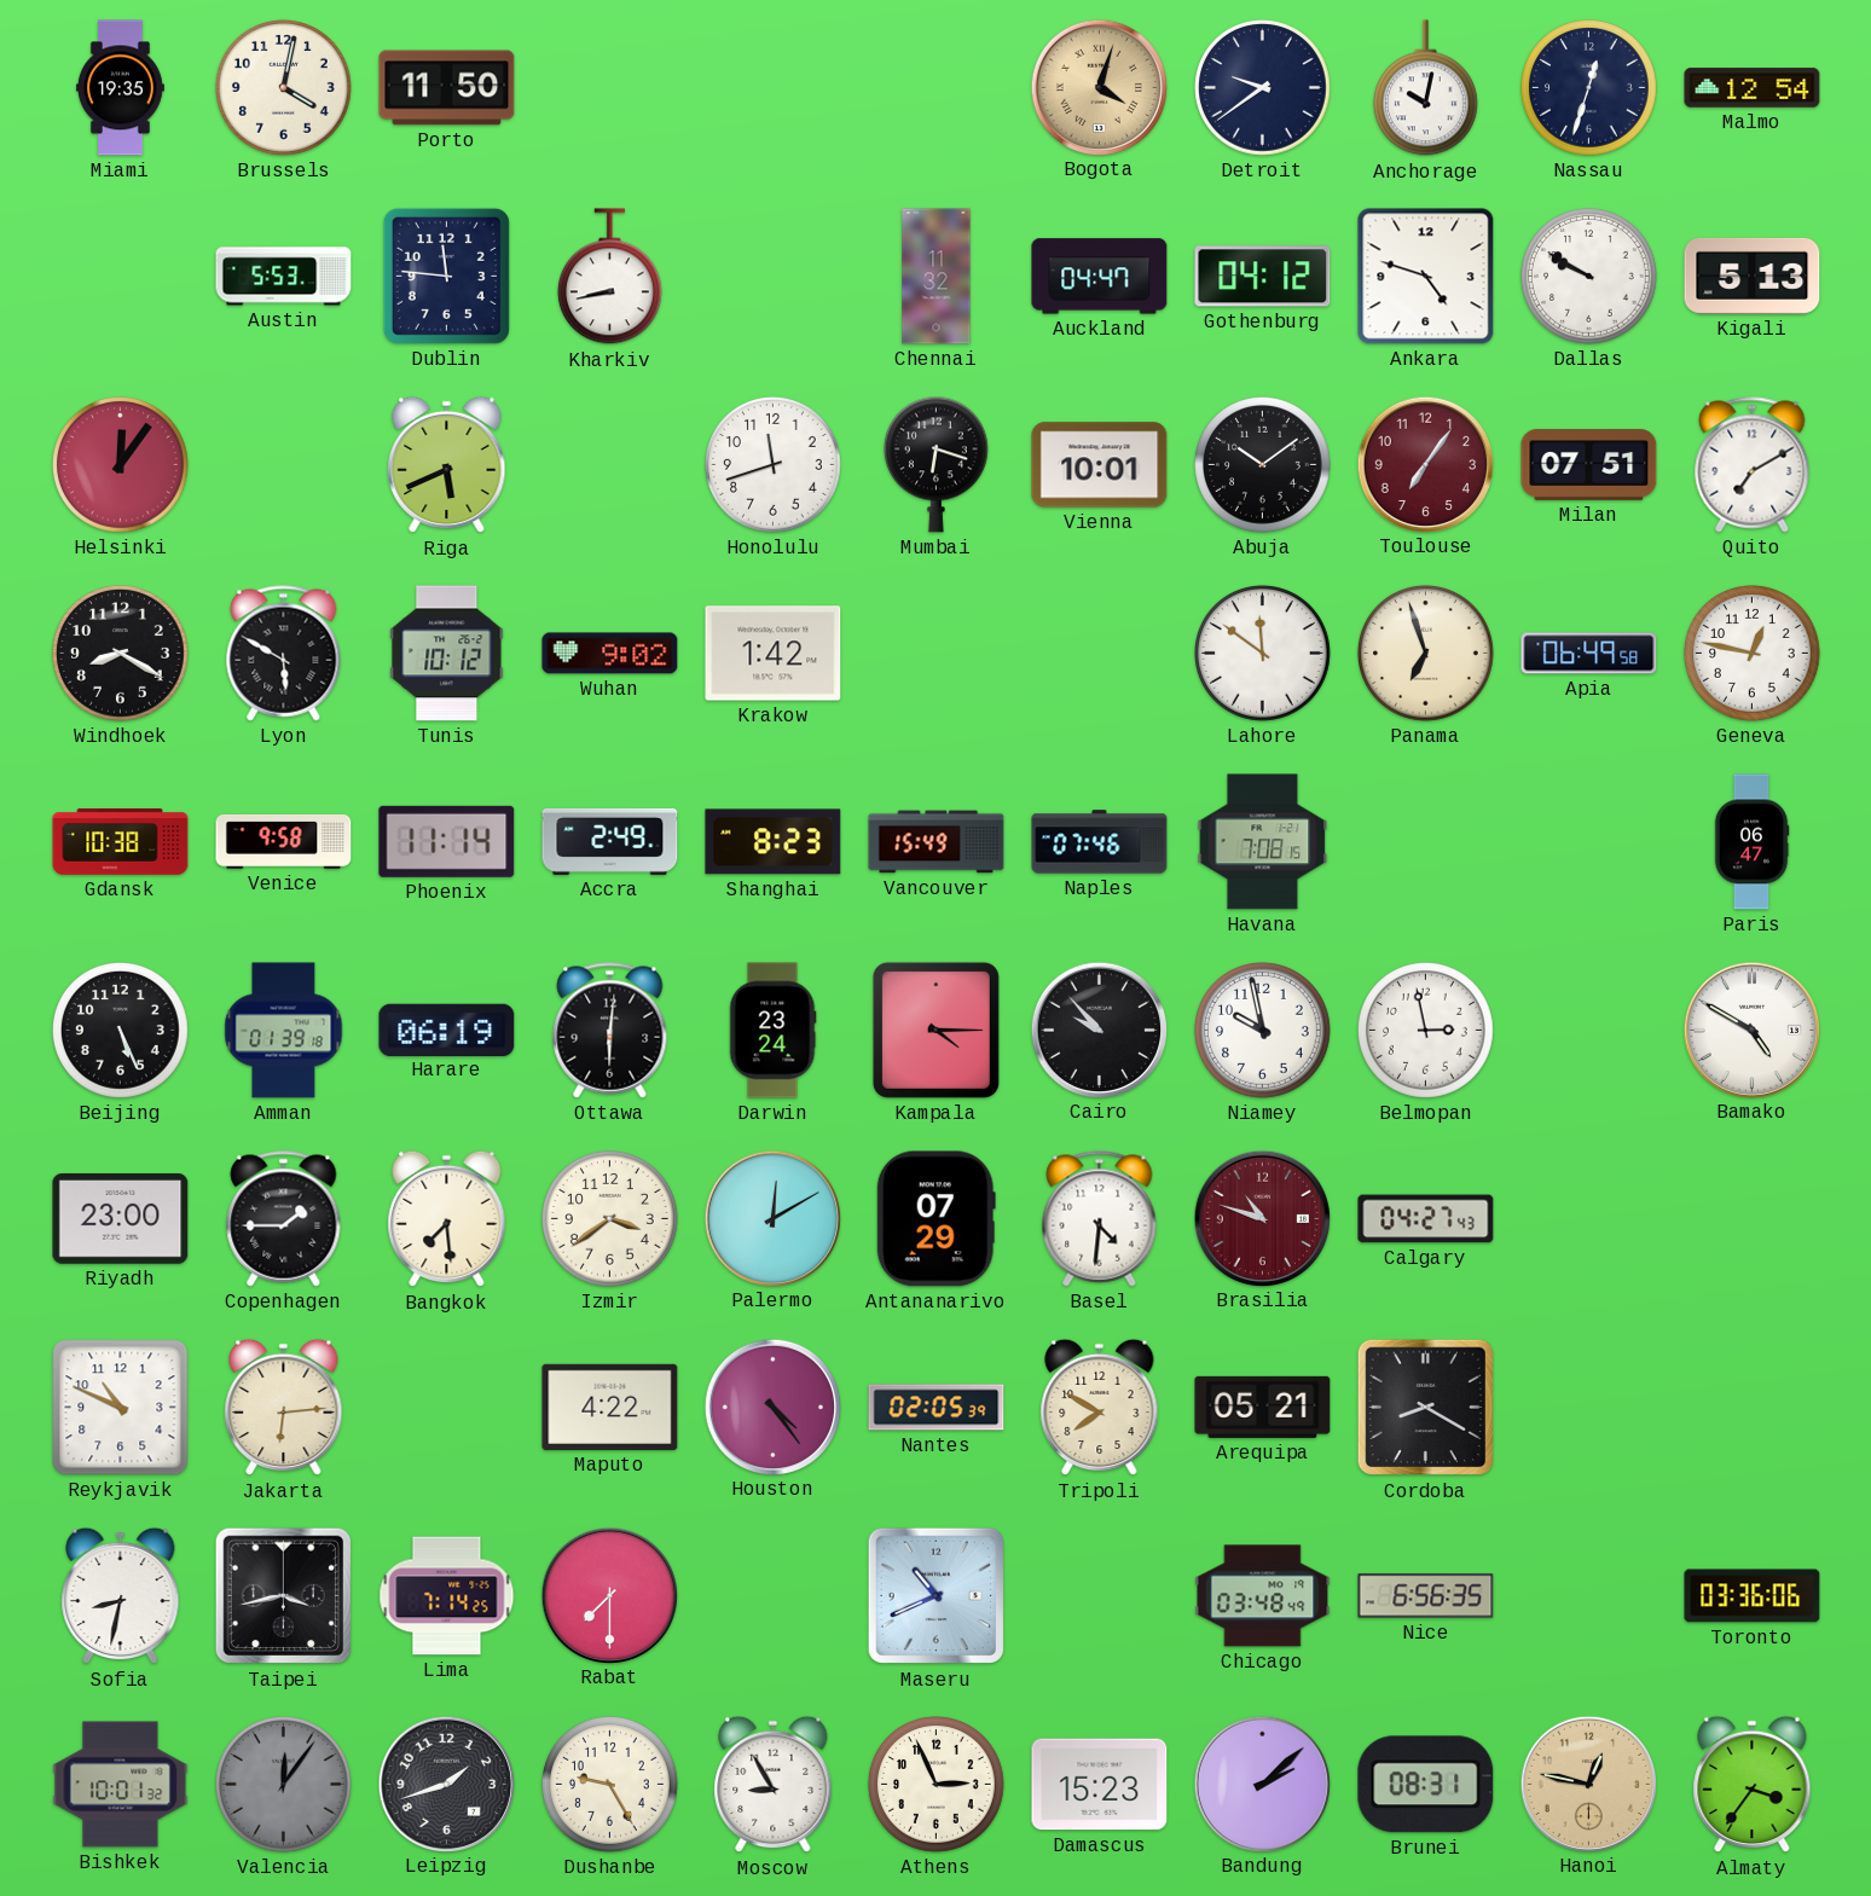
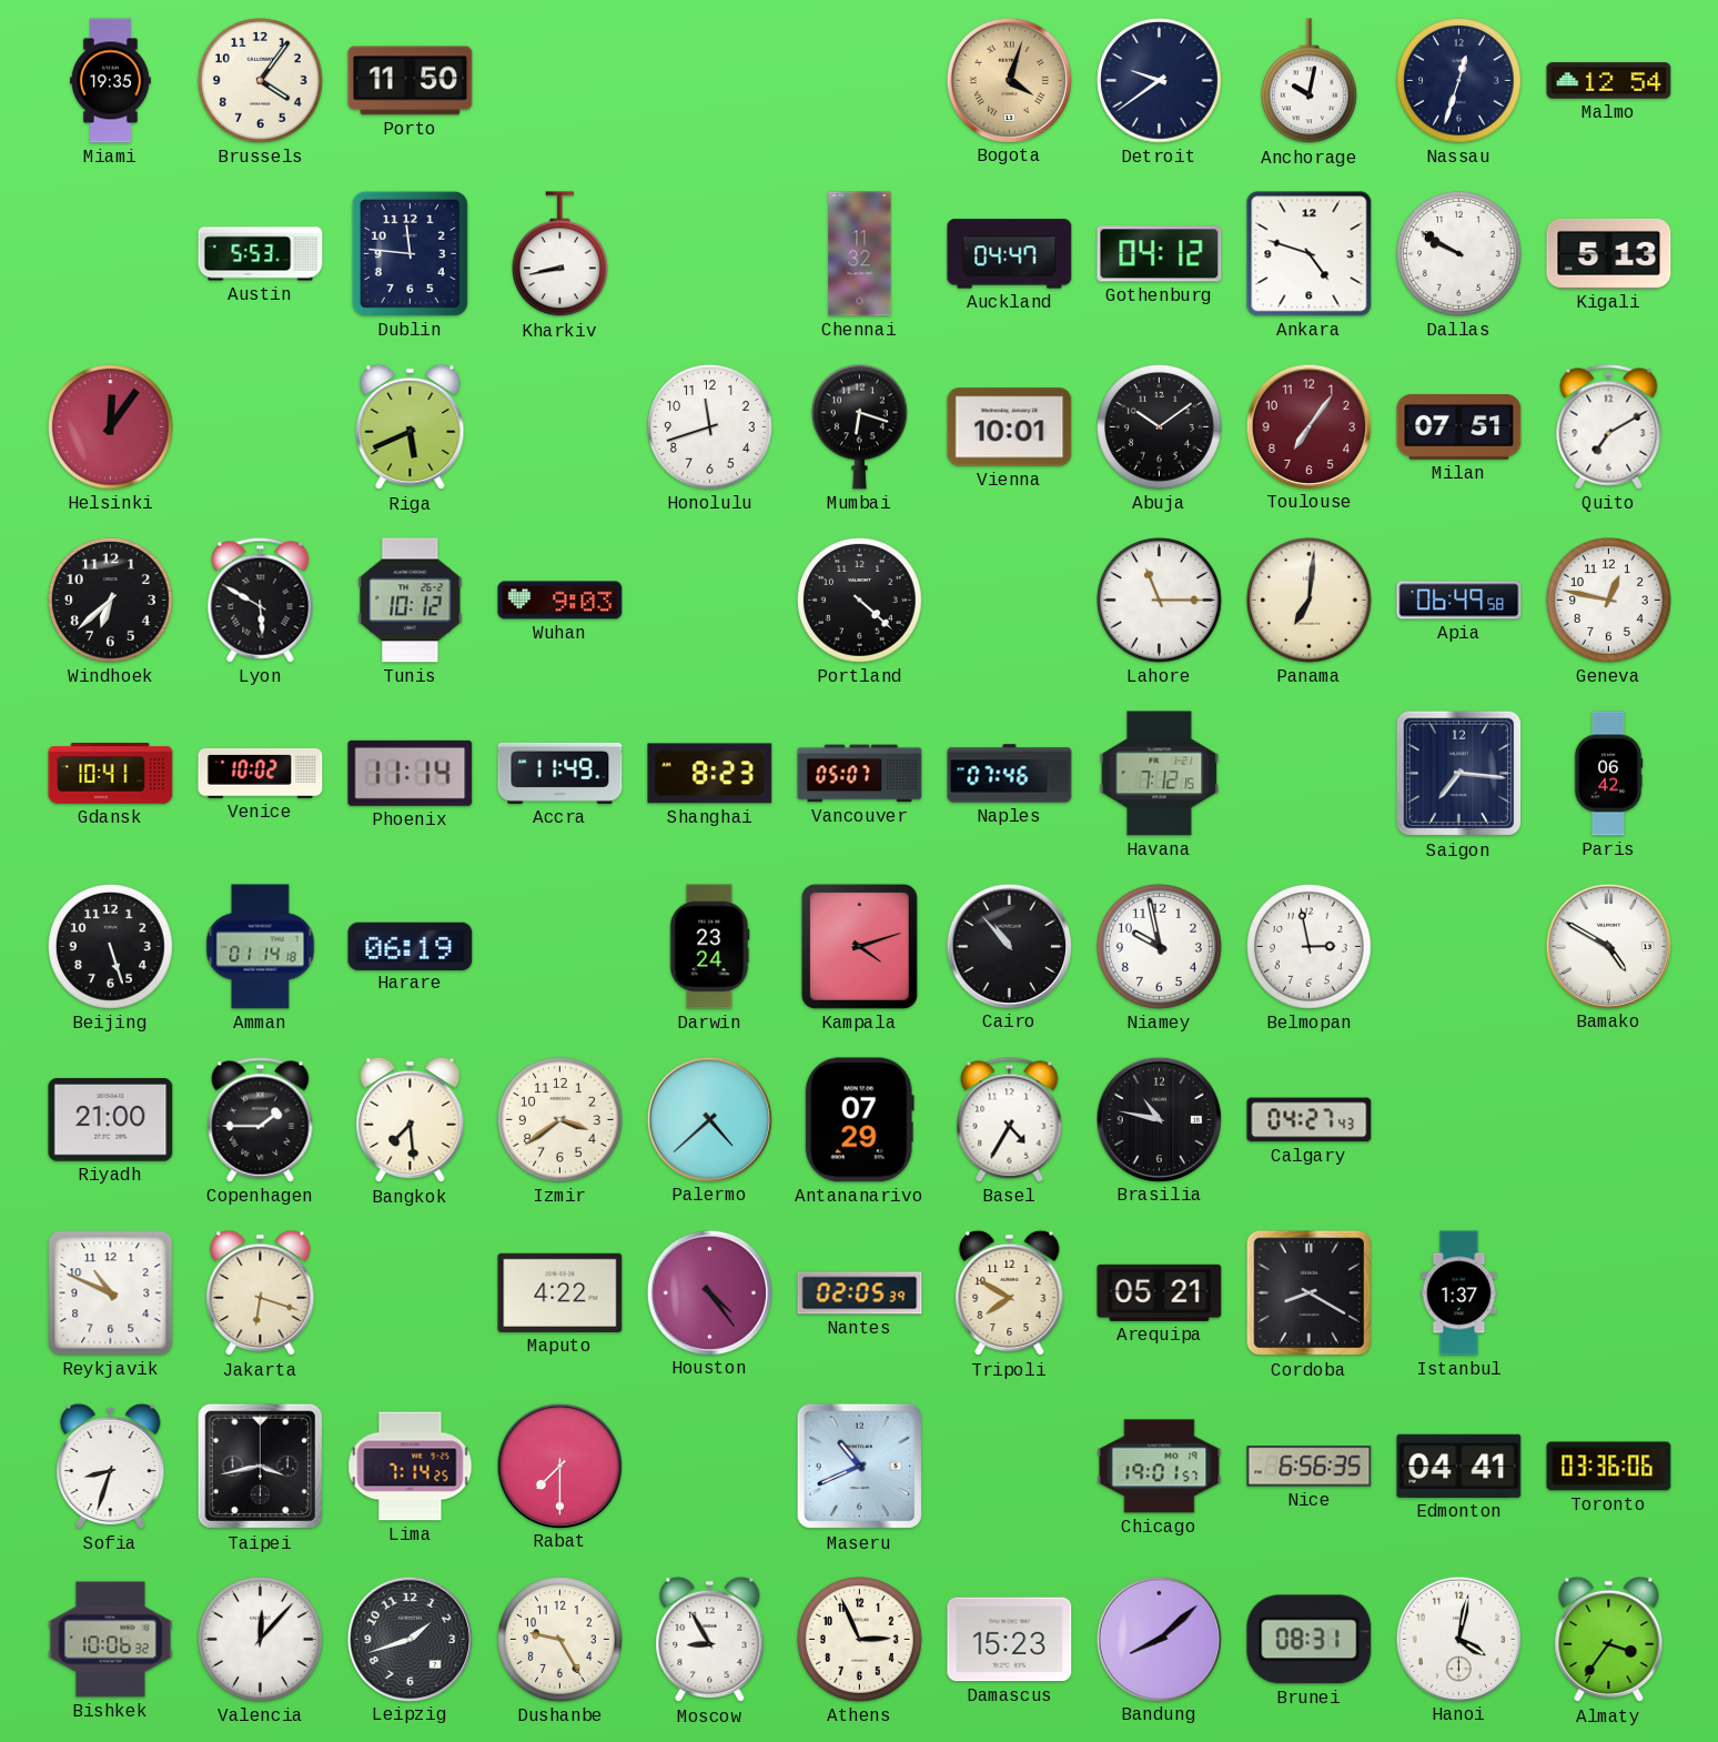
Brussels: 4:02 -> 4:06
Windhoek: 8:20 -> 6:38
Wuhan: 9:02 -> 9:03
Krakow: 1:42 -> none
Portland: none -> 4:22
Lahore: 11:51 -> 11:15
Panama: 6:57 -> 7:01
Gdansk: 10:38 -> 10:41
Venice: 9:58 -> 10:02
Accra: 2:49 -> 11:49
Vancouver: 15:49 -> 05:07
Havana: 7:08 -> 7:12
Saigon: none -> 7:16
Paris: 06:47 -> 06:42
Beijing: 5:26 -> 5:27
Amman: 01:39 -> 01:14
Ottawa: 6:01 -> none
Kampala: 4:15 -> 4:12
Cairo: 9:53 -> 10:53
Riyadh: 23:00 -> 21:00
Palermo: 12:10 -> 4:38
Basel: 4:31 -> 4:35
Brasilia: 10:48 -> 10:47
Brasilia dial: burgundy -> black
Jakarta: 6:14 -> 6:18
Istanbul: none -> 1:37
Sofia: 8:32 -> 8:33
Chicago: 03:48 -> 19:01
Edmonton: none -> 04:41
Bishkek: 10:01 -> 10:06
Valencia: 12:06 -> 12:07
Valencia dial: grey -> white
Bandung: 2:08 -> 8:08
Hanoi: 12:47 -> 4:02
Hanoi dial: champagne -> white
